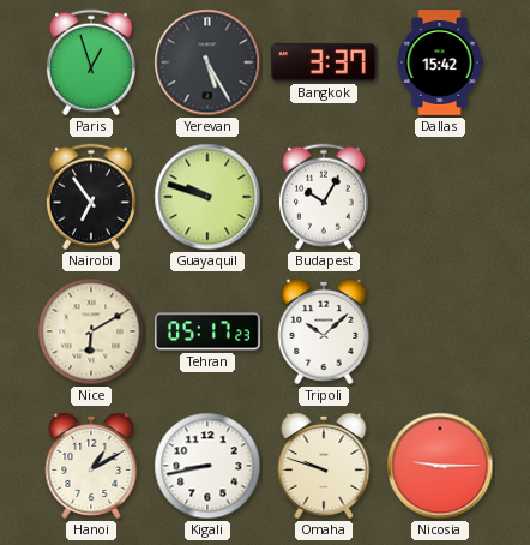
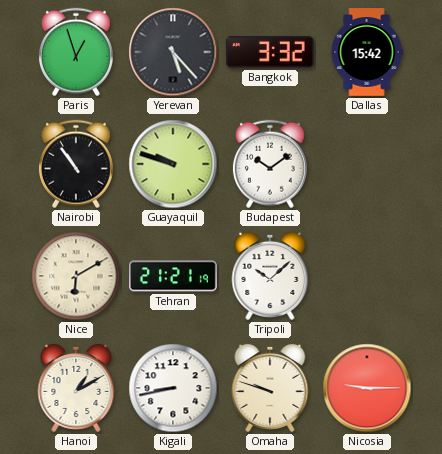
Yerevan: 5:25 -> 5:23
Bangkok: 3:37 -> 3:32
Nairobi: 6:54 -> 10:54
Budapest: 10:05 -> 10:09
Tehran: 05:17 -> 21:21
